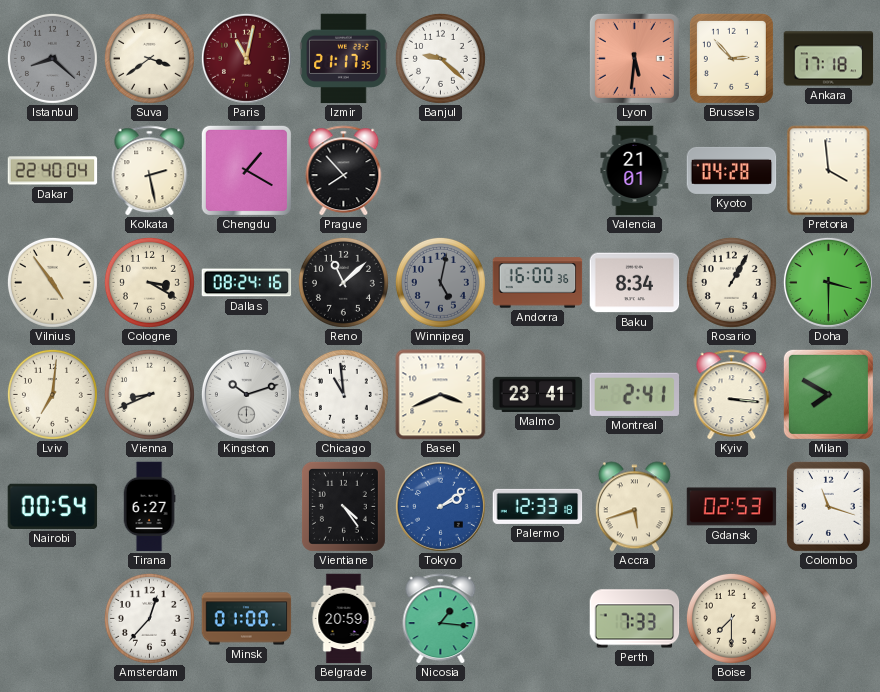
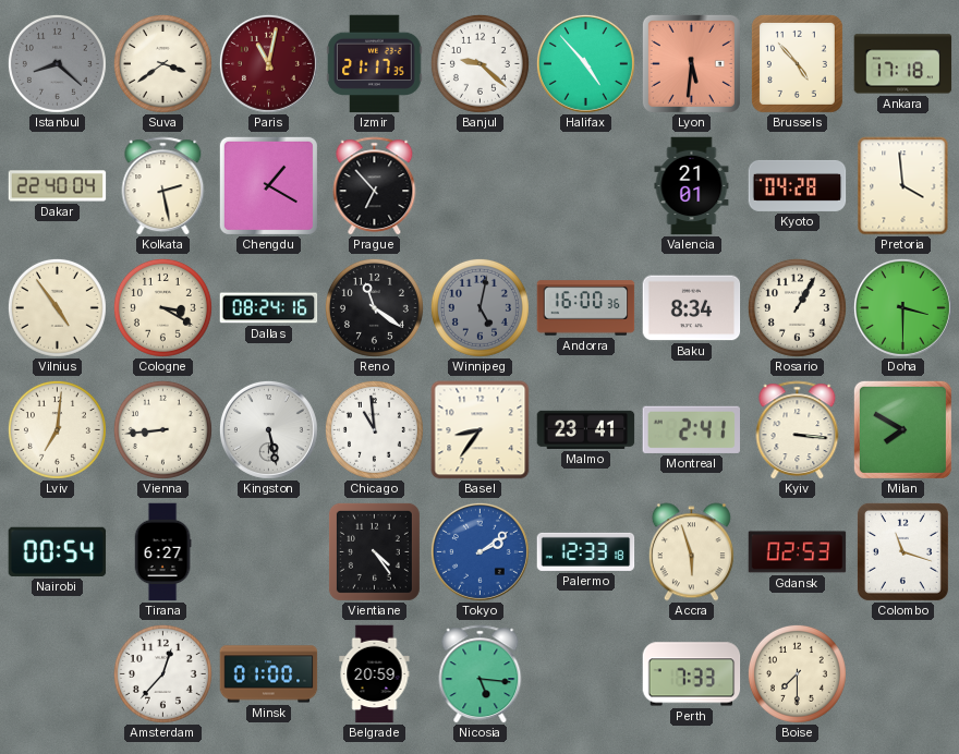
Halifax: none -> 4:53
Brussels: 2:53 -> 4:53
Prague: 7:53 -> 6:53
Reno: 11:08 -> 11:21
Vienna: 8:41 -> 8:44
Kingston: 10:12 -> 5:28
Basel: 3:41 -> 8:36
Accra: 5:42 -> 5:57
Nicosia: 1:16 -> 5:16
